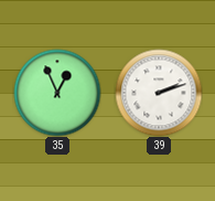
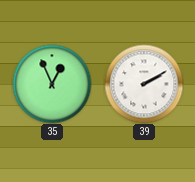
39: 2:12 -> 2:10
